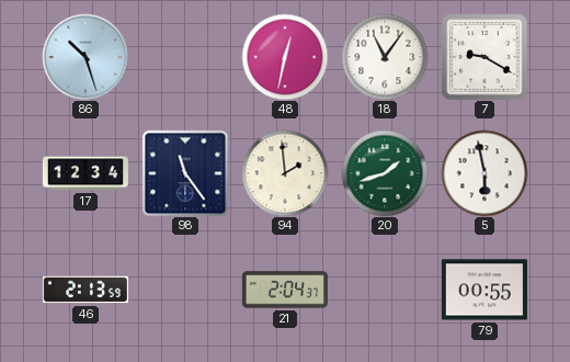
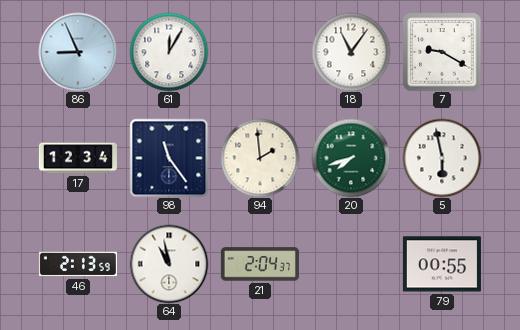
86: 10:27 -> 8:56
61: none -> 12:05
48: 12:32 -> none
20: 1:42 -> 7:42
64: none -> 10:58
